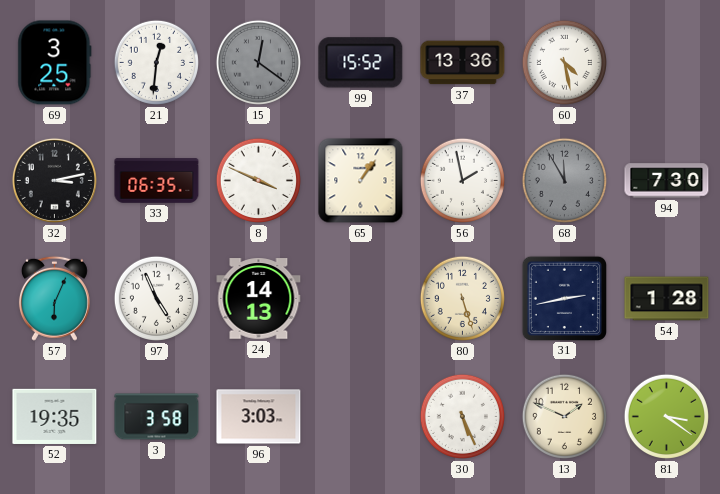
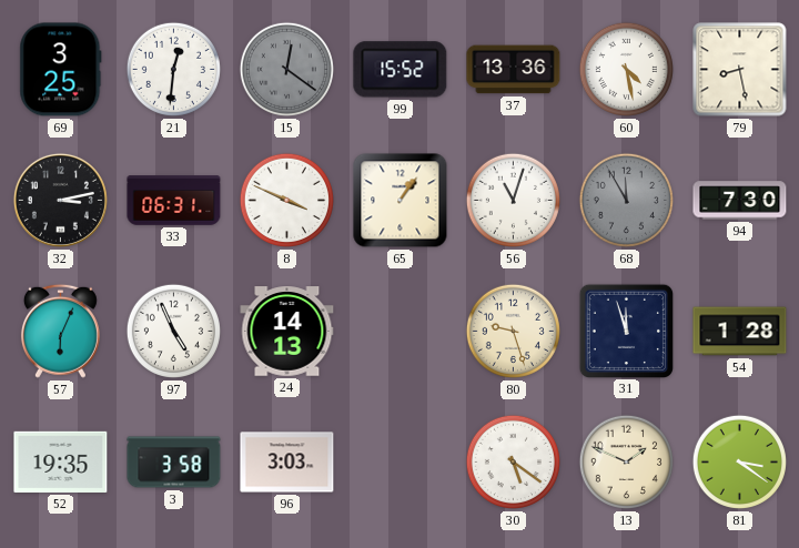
79: none -> 8:28
33: 06:35 -> 06:31
56: 1:58 -> 11:03
80: 5:27 -> 9:27
31: 2:43 -> 11:57
30: 5:26 -> 5:21
